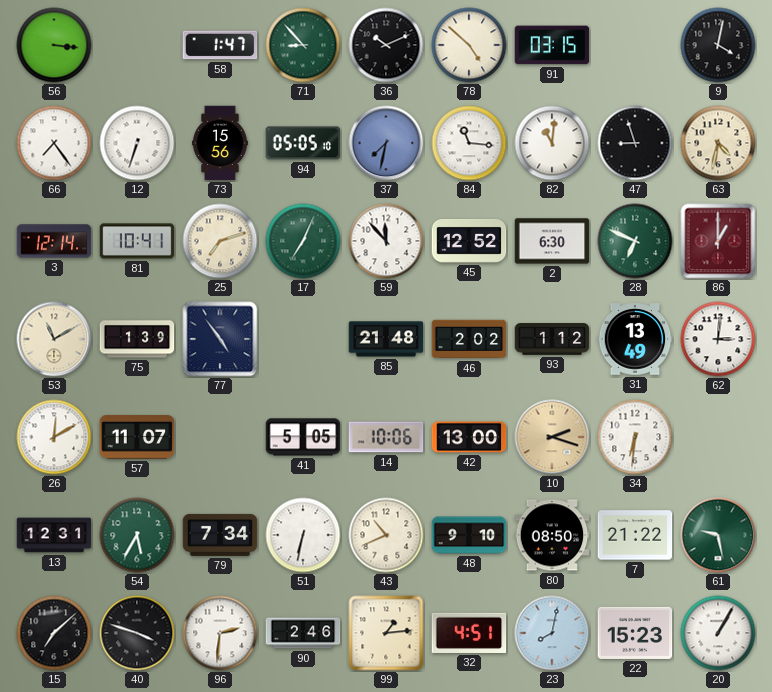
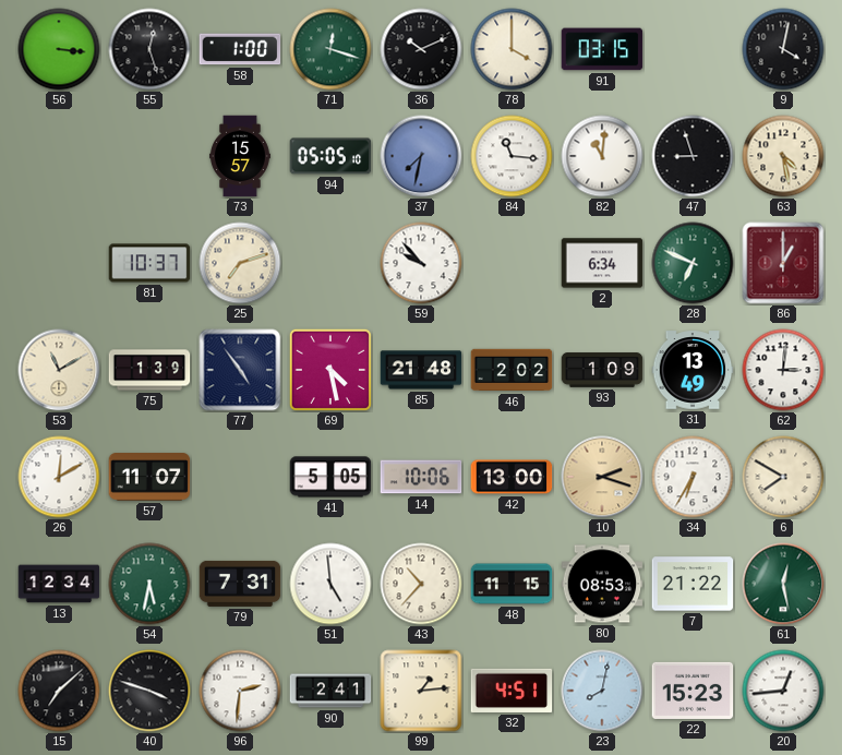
55: none -> 12:27
58: 1:47 -> 1:00
71: 8:53 -> 12:18
78: 4:52 -> 4:00
66: 7:24 -> none
12: 6:33 -> none
73: 15:56 -> 15:57
63: 4:32 -> 4:28
3: 12:14 -> none
81: 10:41 -> 10:37
17: 7:04 -> none
59: 11:53 -> 9:53
45: 12:52 -> none
2: 6:30 -> 6:34
69: none -> 4:28
93: 1:12 -> 1:09
34: 6:31 -> 6:35
6: none -> 7:50
13: 12:31 -> 12:34
54: 5:35 -> 5:32
79: 7:34 -> 7:31
51: 6:32 -> 4:59
43: 10:41 -> 10:37
48: 9:10 -> 11:15
80: 08:50 -> 08:53
61: 9:28 -> 12:28
90: 2:46 -> 2:41
20: 1:05 -> 12:44
